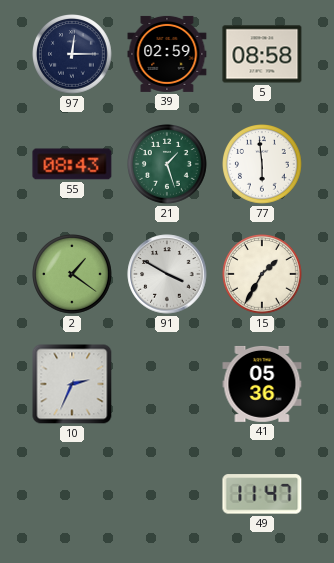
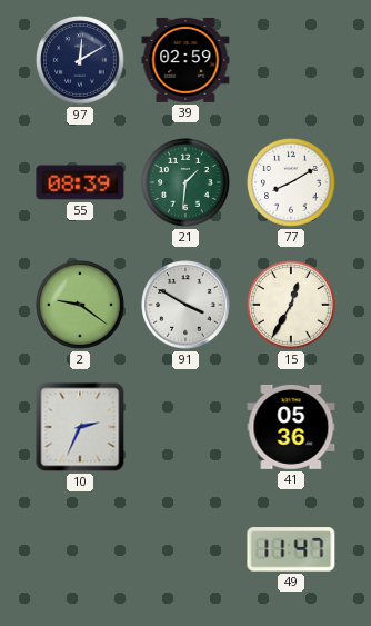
97: 12:15 -> 12:10
5: 08:58 -> none
55: 08:43 -> 08:39
21: 1:27 -> 1:31
77: 5:59 -> 8:10
2: 1:21 -> 9:21
15: 1:35 -> 12:35
